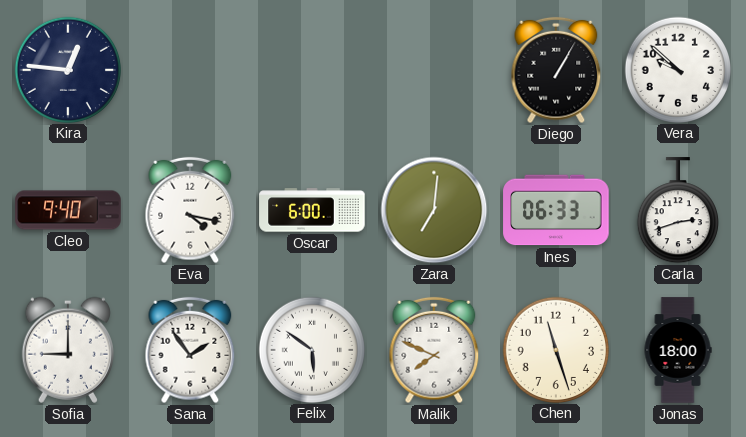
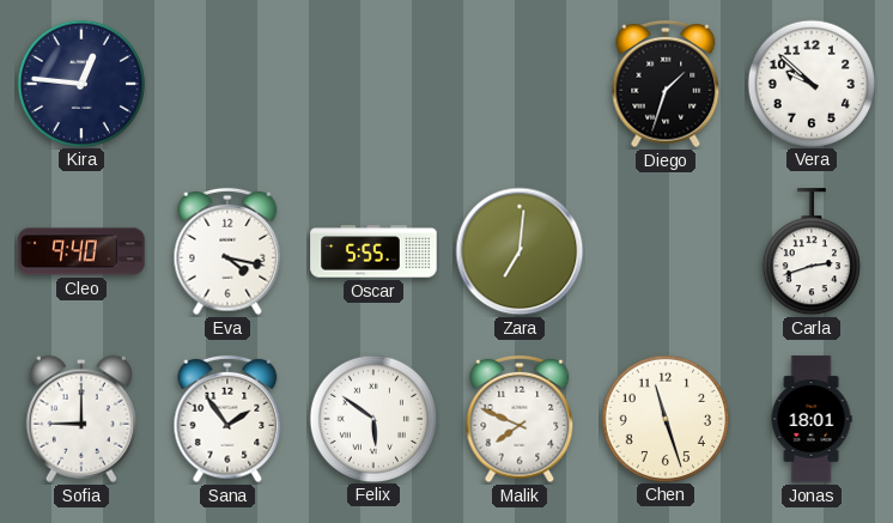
Diego: 1:05 -> 1:33
Oscar: 6:00 -> 5:55
Ines: 06:33 -> none
Jonas: 18:00 -> 18:01
